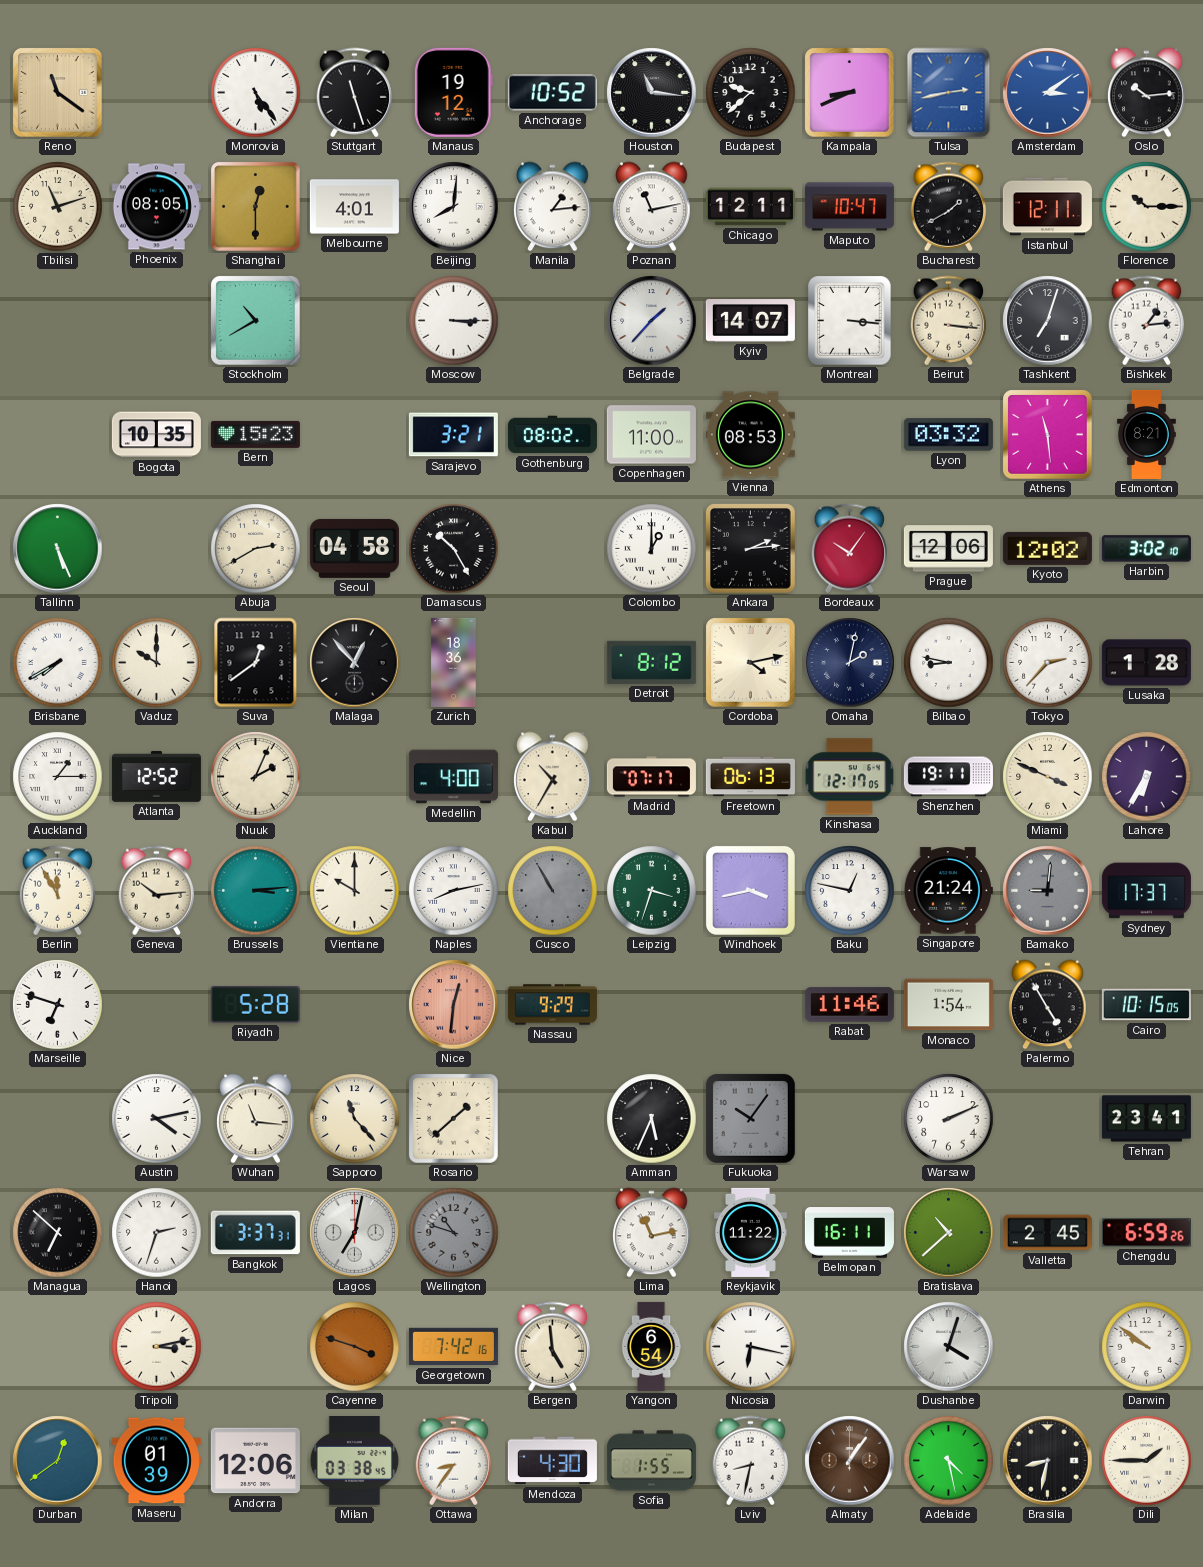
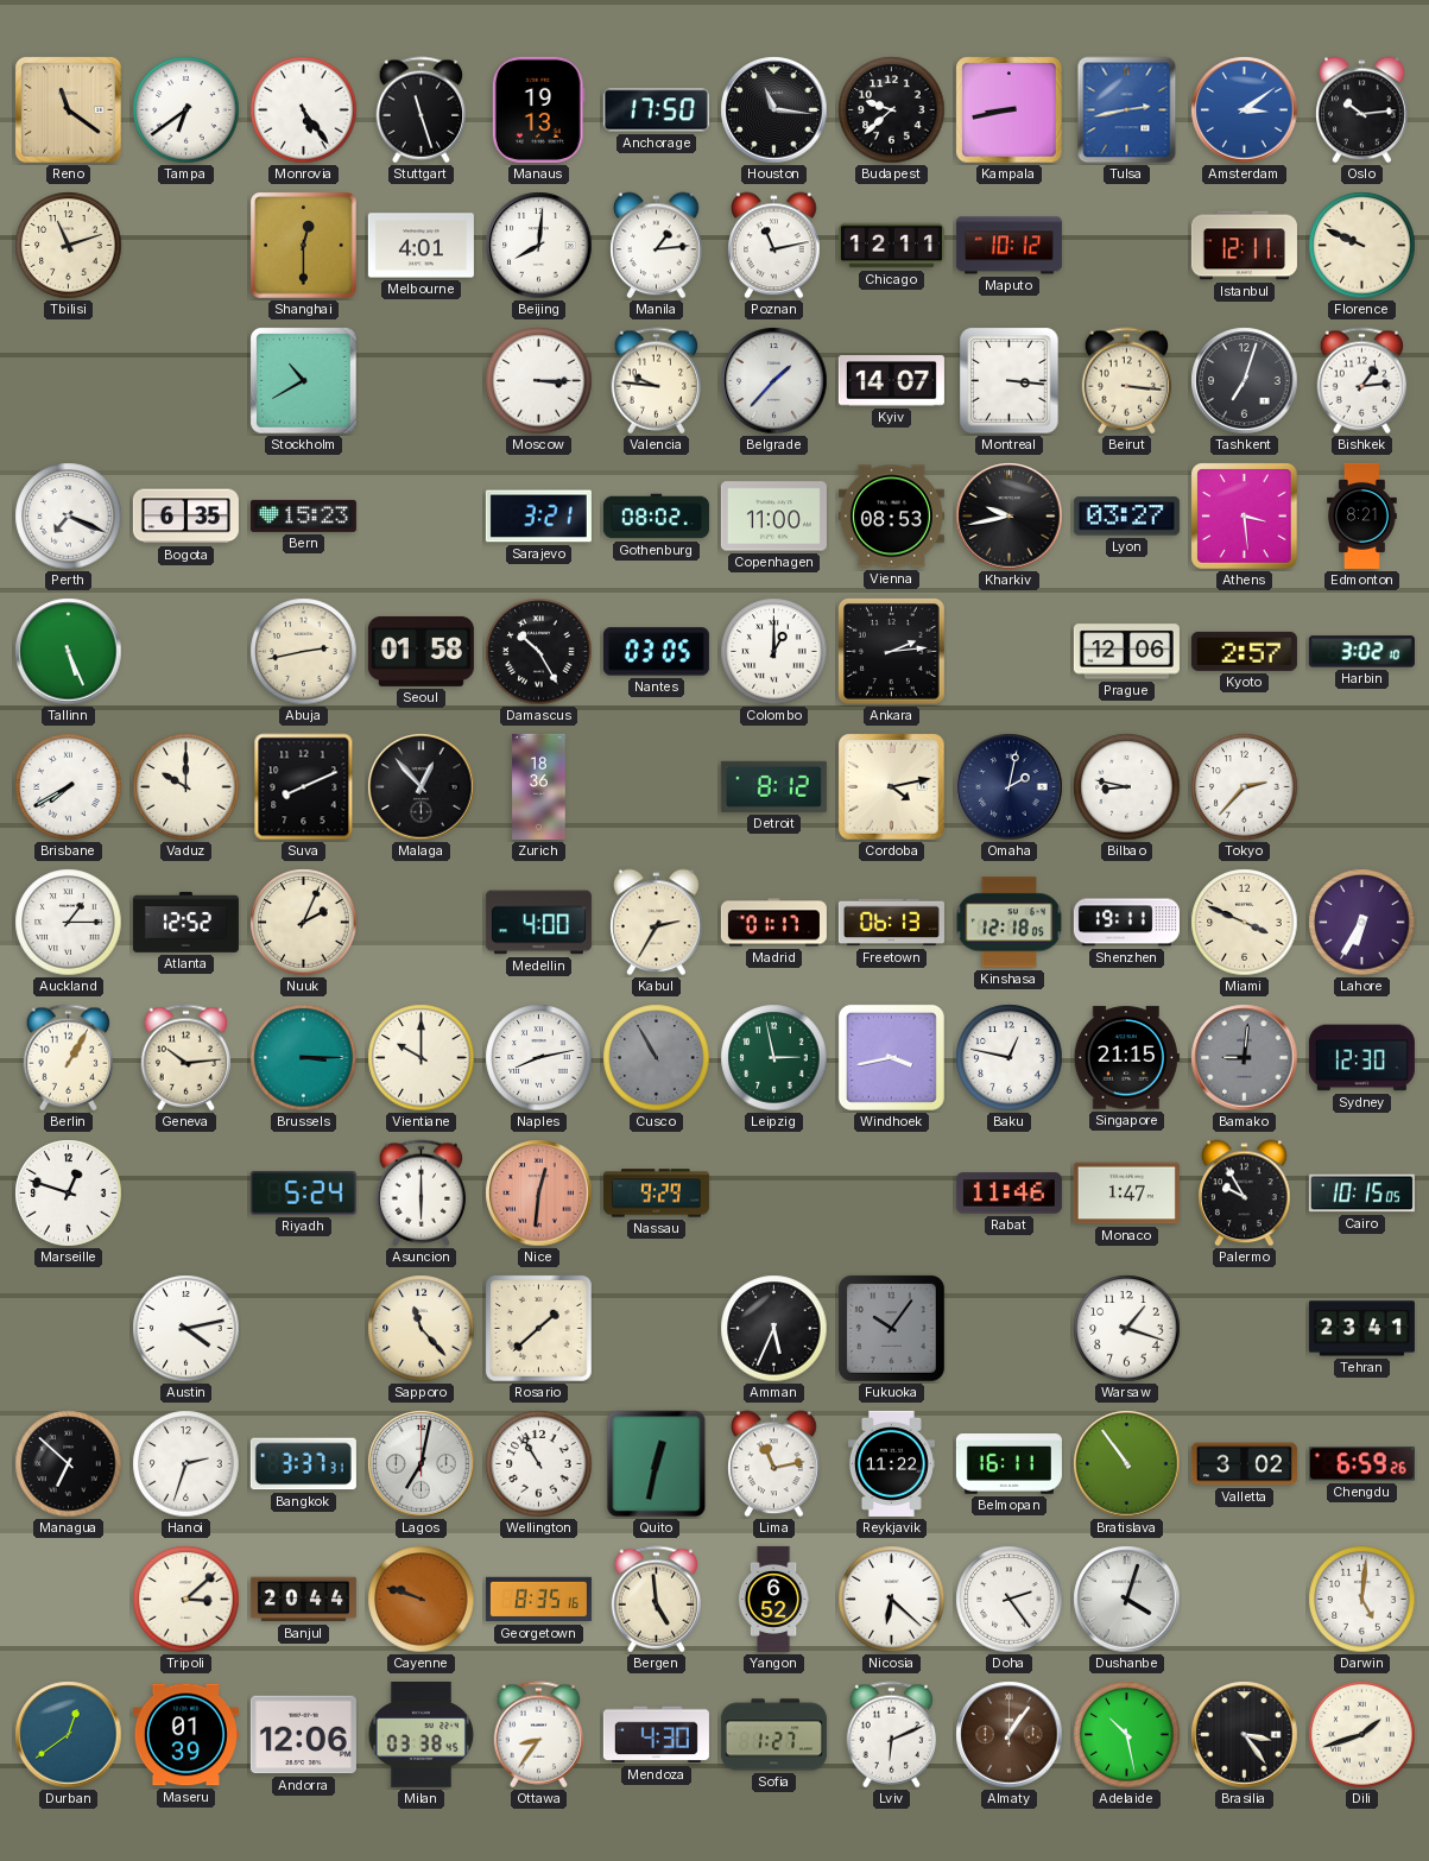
Tampa: none -> 6:39
Manaus: 19:12 -> 19:13
Anchorage: 10:52 -> 17:50
Kampala: 8:41 -> 8:43
Phoenix: 08:05 -> none
Maputo: 10:47 -> 10:12
Bucharest: 1:40 -> none
Florence: 10:15 -> 9:49
Valencia: none -> 9:46
Perth: none -> 7:19
Bogota: 10:35 -> 6:35
Kharkiv: none -> 9:43
Lyon: 03:32 -> 03:27
Athens: 11:29 -> 3:29
Abuja: 2:40 -> 2:43
Seoul: 04:58 -> 01:58
Nantes: none -> 03:05
Bordeaux: 10:06 -> none
Kyoto: 12:02 -> 2:57
Suva: 12:39 -> 8:11
Lusaka: 1:28 -> none
Kabul: 10:35 -> 2:35
Madrid: 07:17 -> 01:17
Kinshasa: 12:17 -> 12:18
Berlin: 11:55 -> 1:05
Brussels: 3:14 -> 3:15
Leipzig: 3:33 -> 2:58
Singapore: 21:24 -> 21:15
Sydney: 17:37 -> 12:30
Marseille: 6:48 -> 12:48
Riyadh: 5:28 -> 5:24
Asuncion: none -> 6:00
Monaco: 1:54 -> 1:47
Palermo: 4:55 -> 9:55
Wuhan: 11:16 -> none
Warsaw: 2:11 -> 1:18
Wellington: 10:48 -> 10:55
Wellington dial: grey -> white
Quito: none -> 12:32
Bratislava: 10:38 -> 10:54
Valletta: 2:45 -> 3:02
Tripoli: 3:13 -> 3:08
Banjul: none -> 20:44
Cayenne: 3:48 -> 9:48
Georgetown: 7:42 -> 8:35
Yangon: 6:54 -> 6:52
Nicosia: 6:17 -> 6:22
Doha: none -> 2:24
Darwin: 9:51 -> 5:01
Sofia: 1:55 -> 1:27
Lviv: 8:32 -> 6:11
Adelaide: 4:28 -> 10:28
Brasilia: 8:32 -> 3:24
Dili: 1:45 -> 1:42
